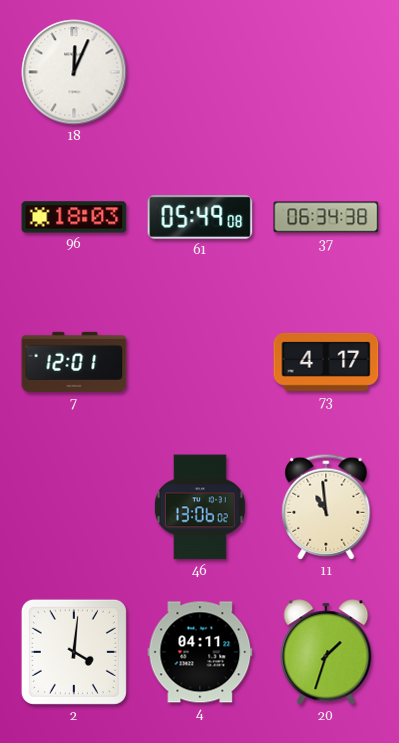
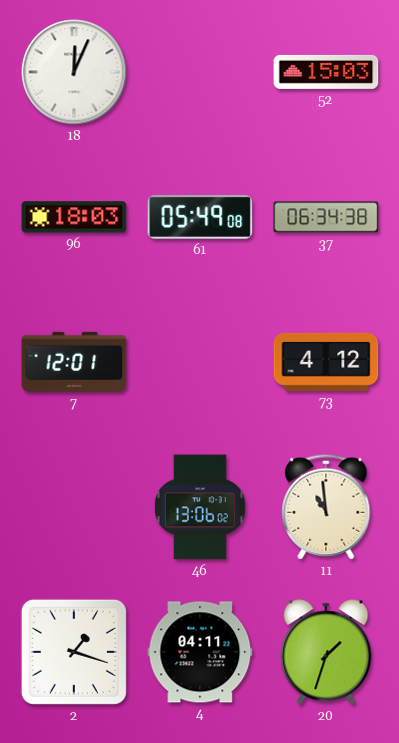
52: none -> 15:03
73: 4:17 -> 4:12
2: 4:01 -> 1:18
